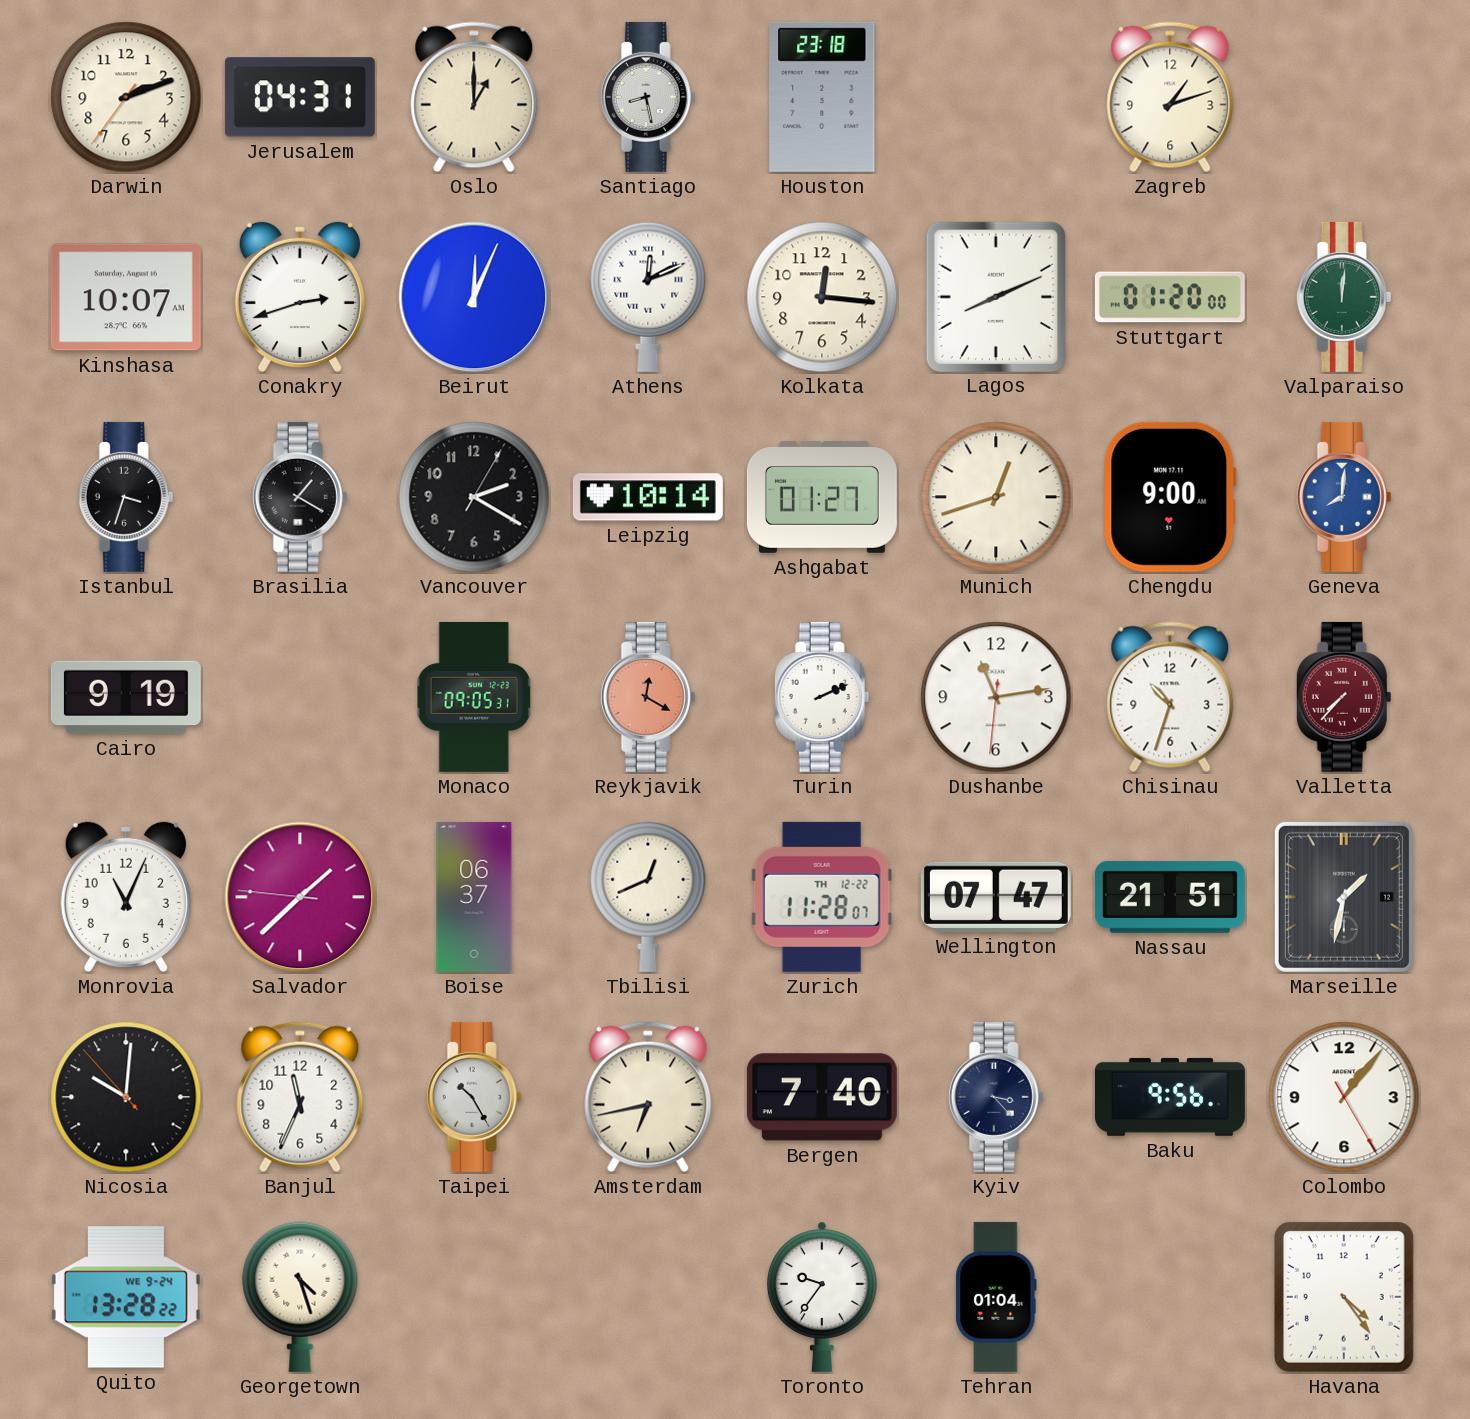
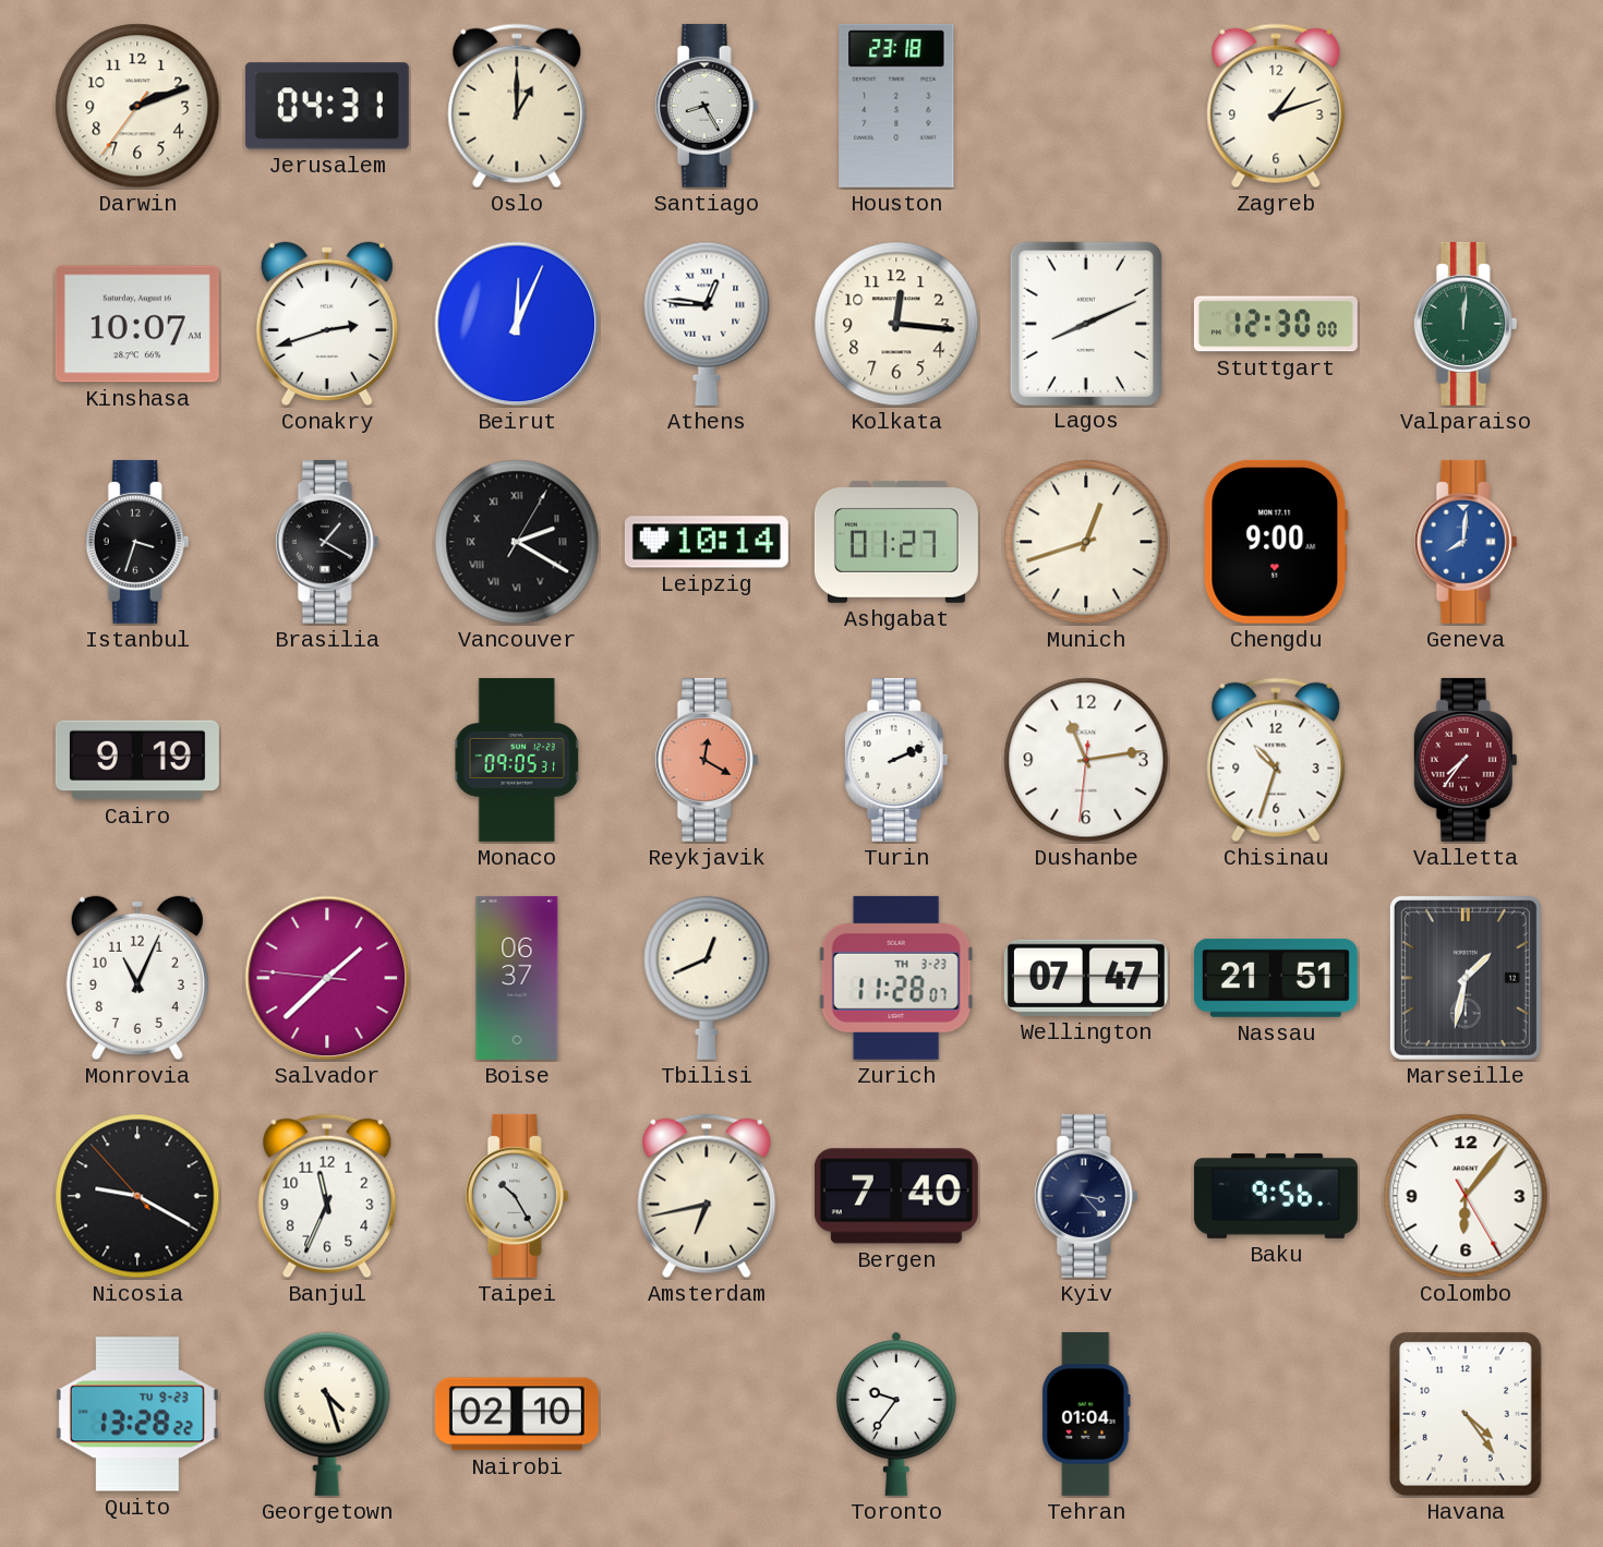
Santiago: 8:28 -> 8:25
Athens: 12:11 -> 12:46
Stuttgart: 01:20 -> 12:30
Vancouver numerals: Arabic -> Roman
Valletta: 7:37 -> 7:36
Zurich date: TH 12-22 -> TH 3-23
Nicosia: 10:00 -> 9:19
Colombo: 1:06 -> 6:06
Quito date: WE 9-24 -> TU 9-23
Nairobi: none -> 02:10
